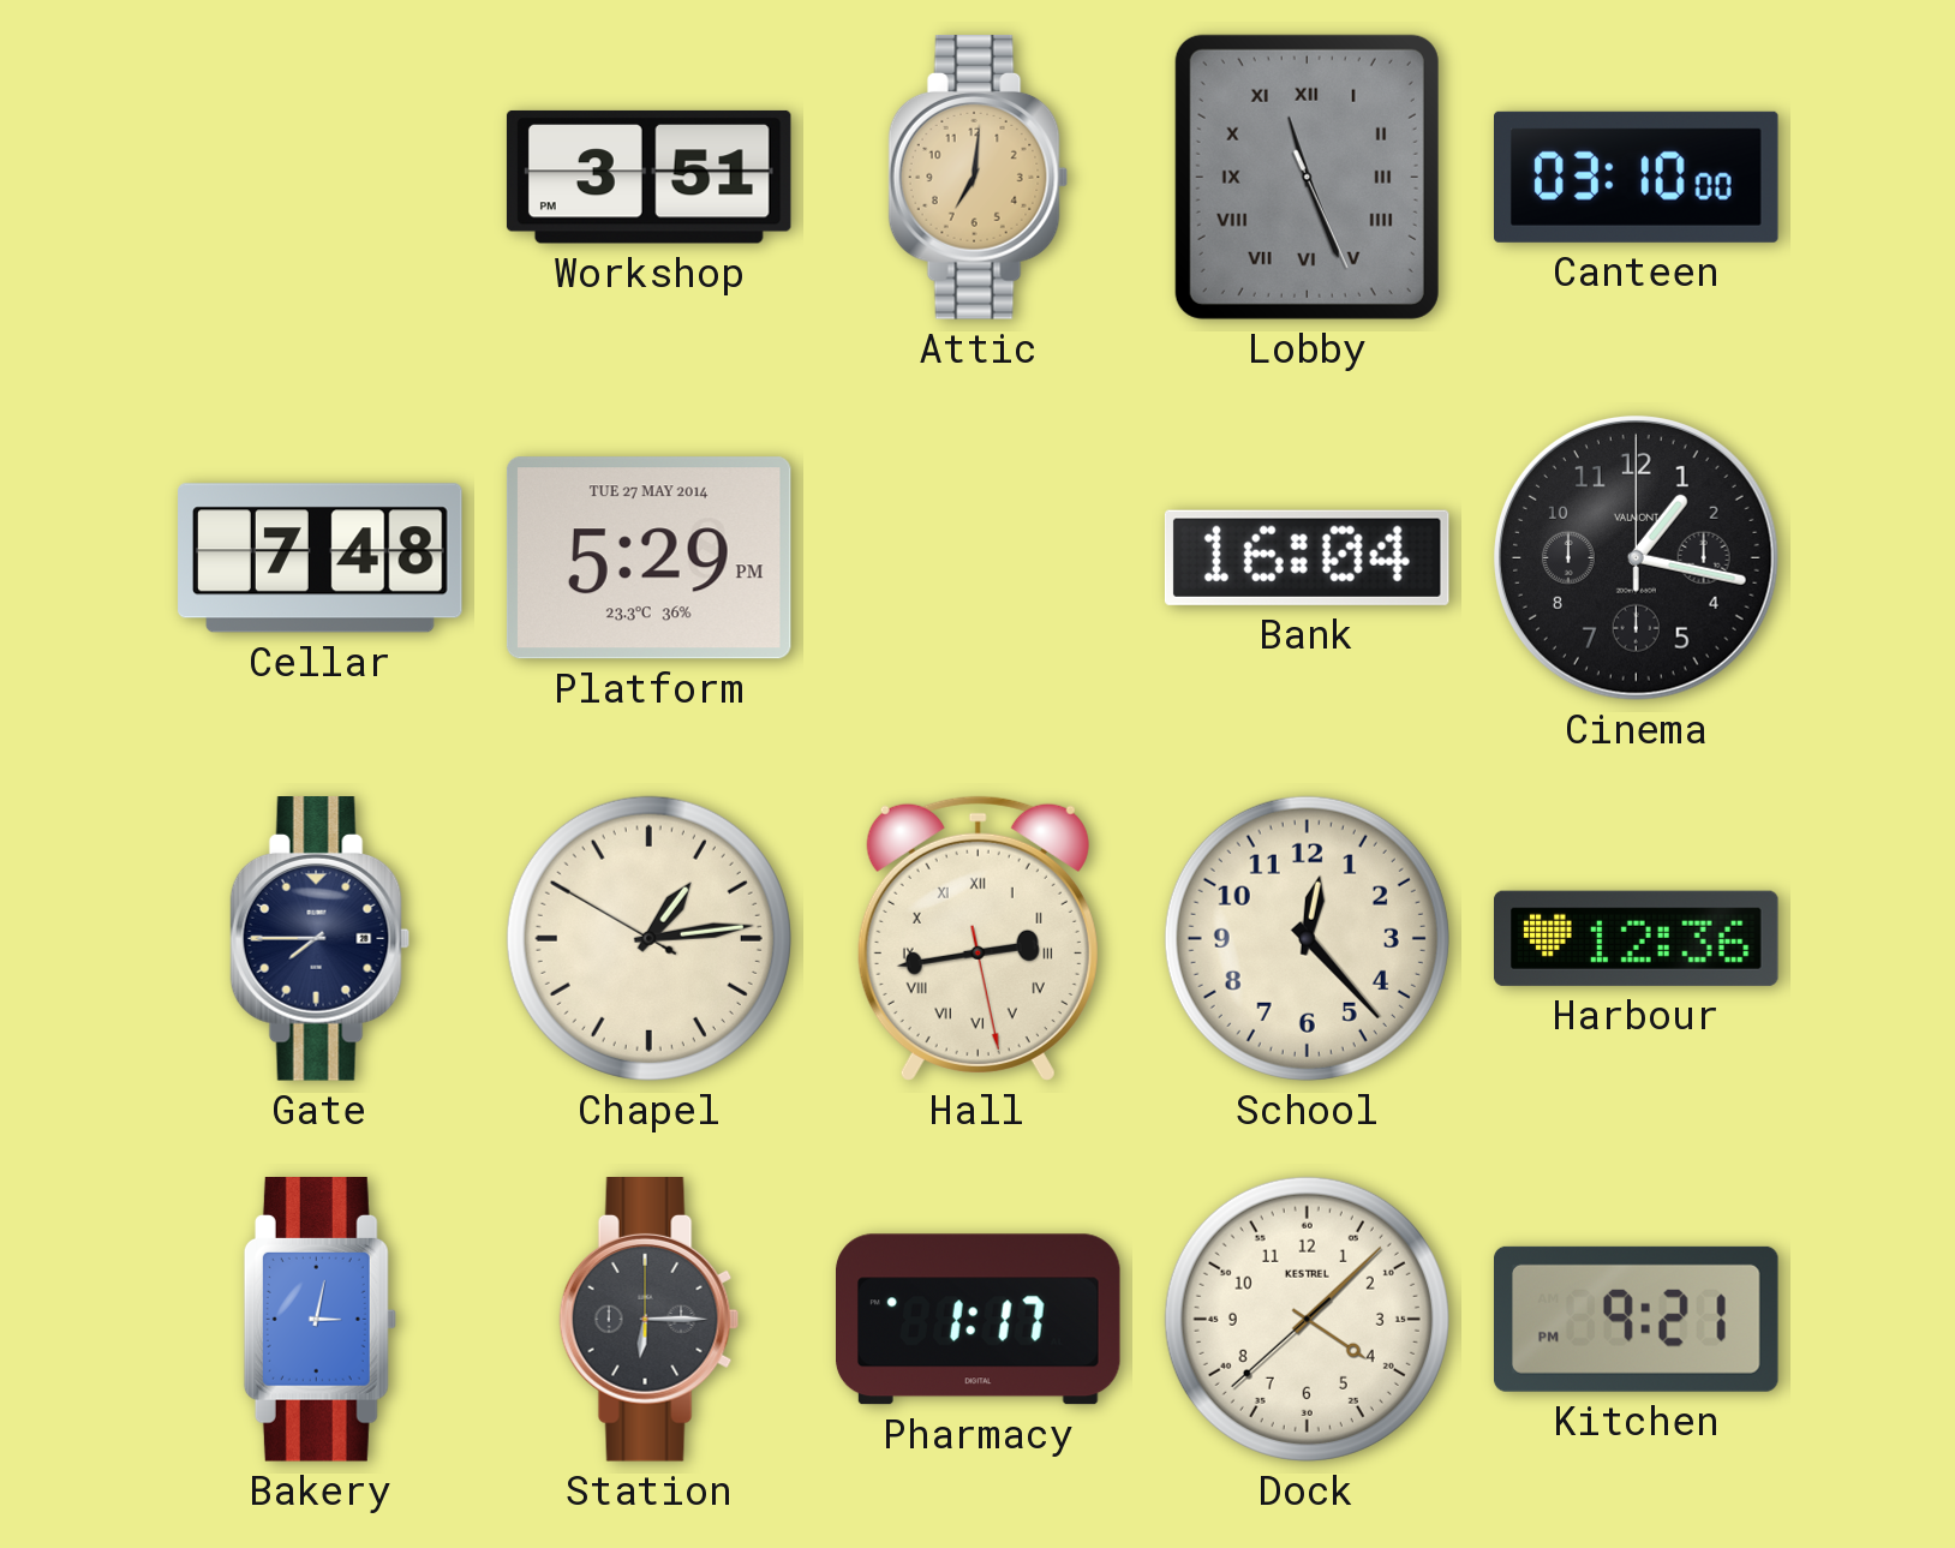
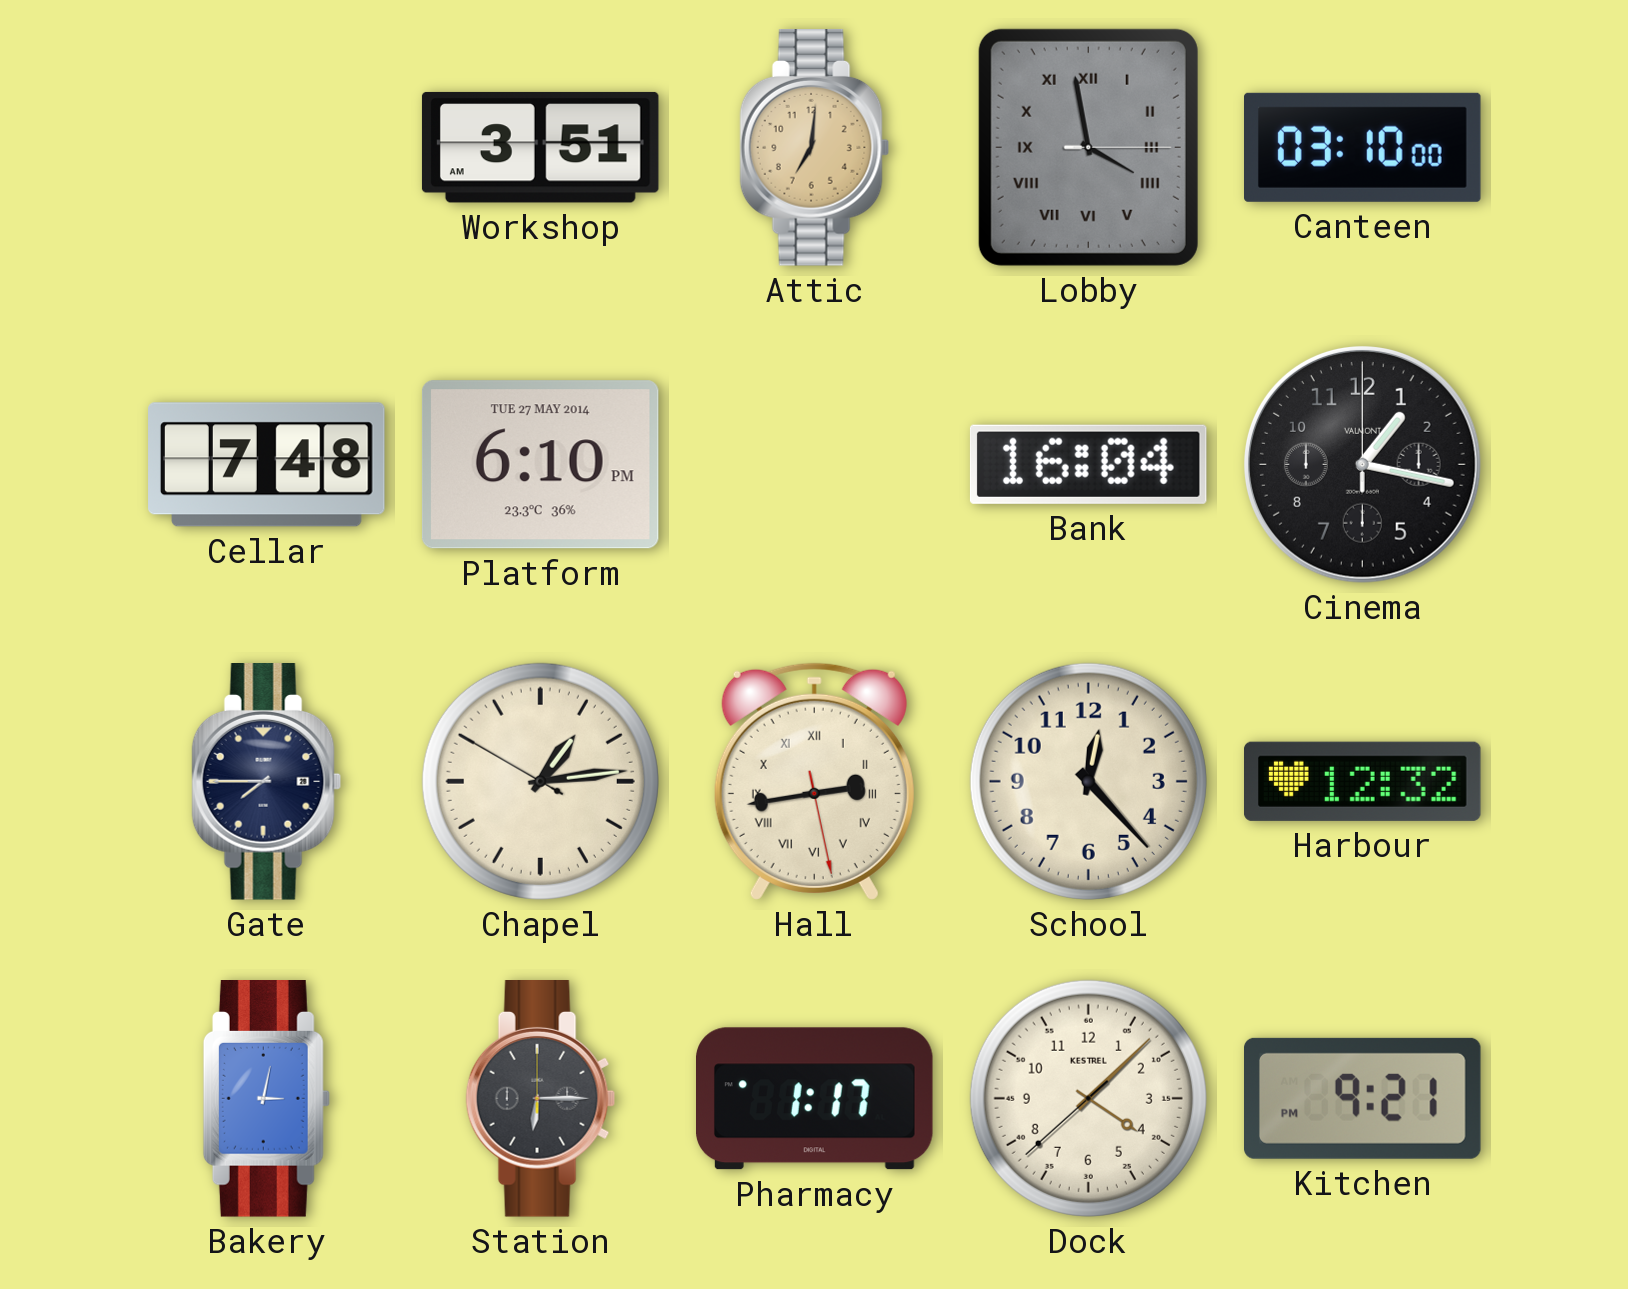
Workshop: 3:51 PM -> 3:51 AM
Lobby: 11:26 -> 3:58
Platform: 5:29 -> 6:10
Harbour: 12:36 -> 12:32
